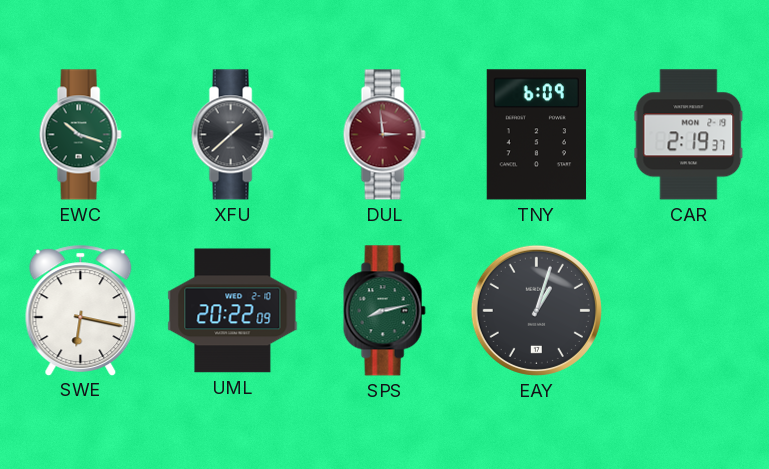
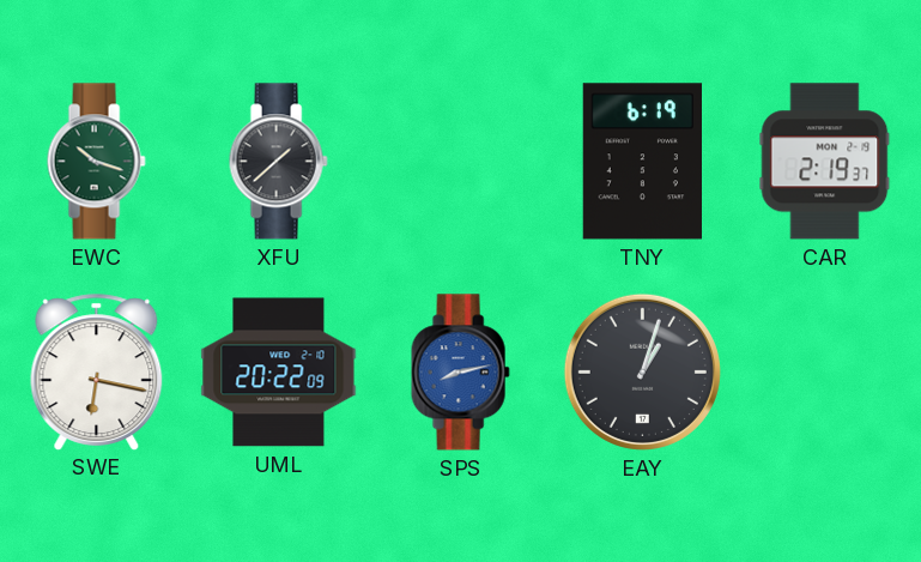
DUL: 2:59 -> none
TNY: 6:09 -> 6:19
SPS dial: green -> blue
